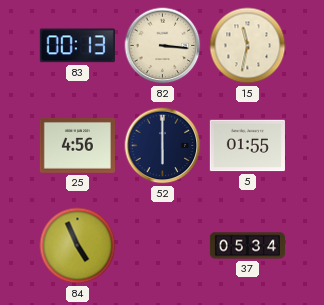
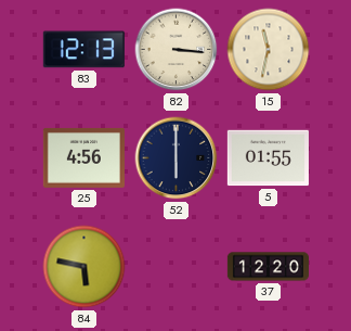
83: 00:13 -> 12:13
84: 4:56 -> 5:47
37: 05:34 -> 12:20
